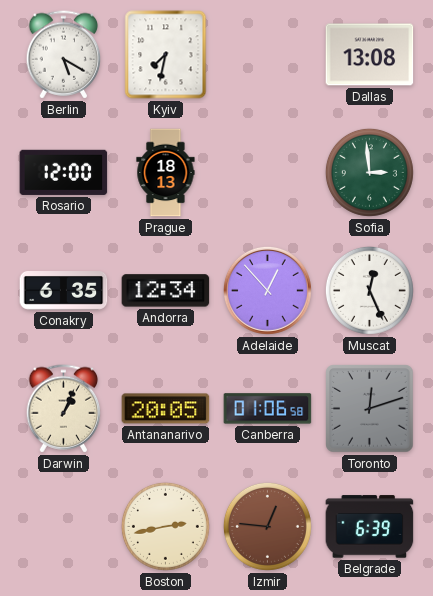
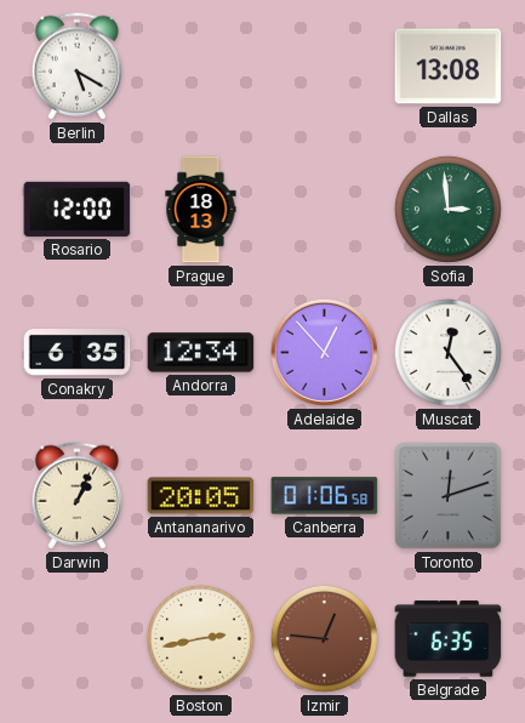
Kyiv: 7:32 -> none
Muscat: 12:26 -> 12:24
Belgrade: 6:39 -> 6:35
